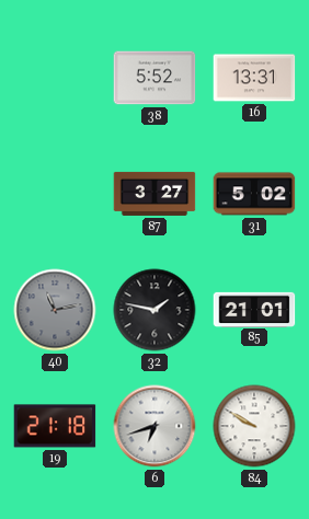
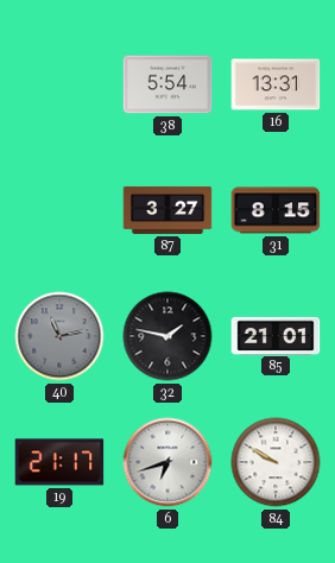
38: 5:52 -> 5:54
31: 5:02 -> 8:15
19: 21:18 -> 21:17
